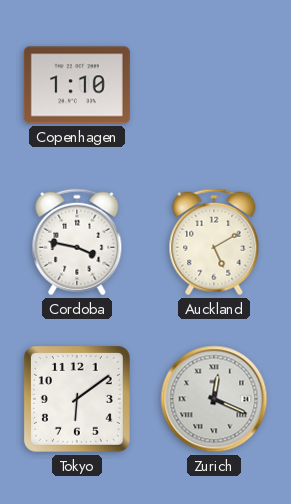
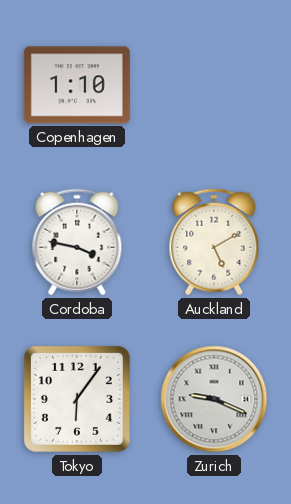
Tokyo: 6:09 -> 6:06
Zurich: 12:19 -> 9:19
